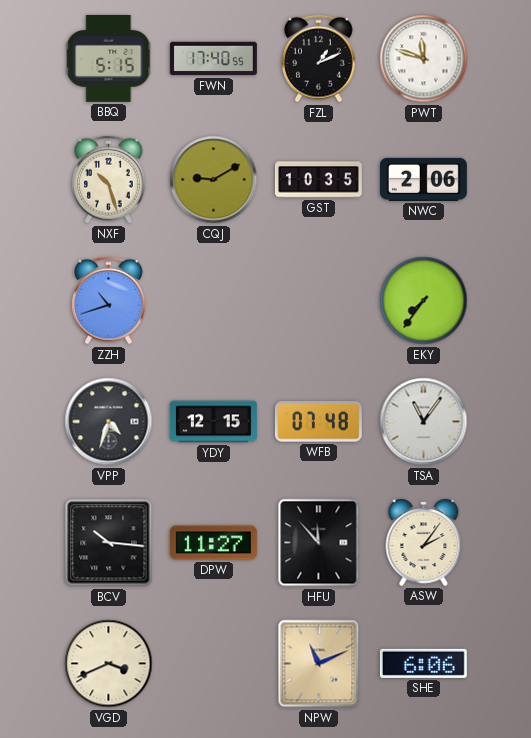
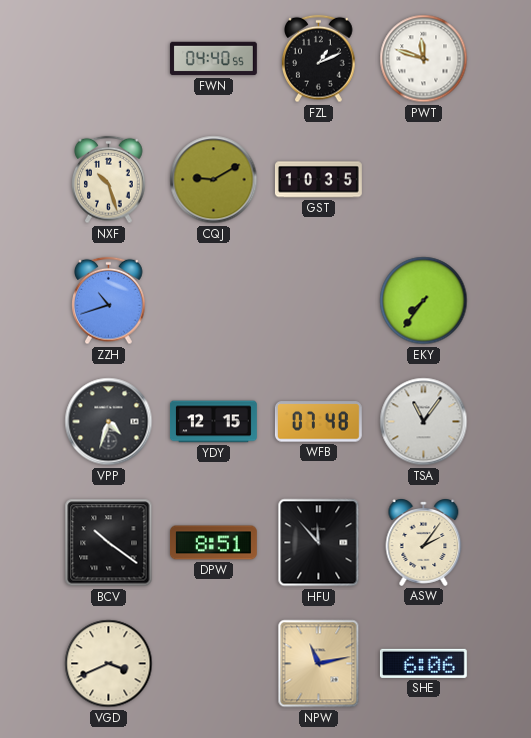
BBQ: 5:15 -> none
FWN: 17:40 -> 04:40
NWC: 2:06 -> none
BCV: 10:16 -> 10:21
DPW: 11:27 -> 8:51
NPW: 11:11 -> 11:13
